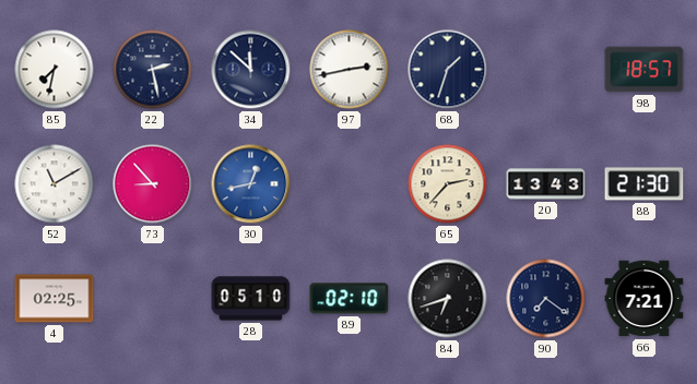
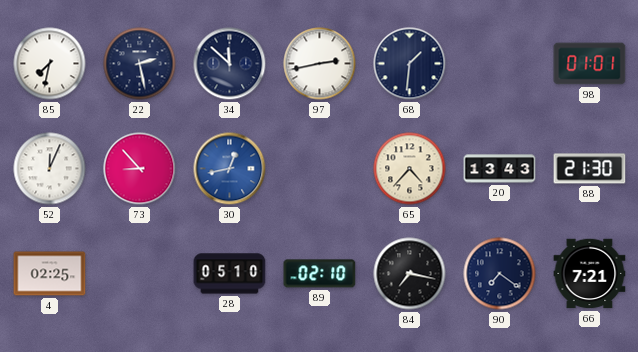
68: 1:33 -> 1:31
98: 18:57 -> 01:01
52: 11:10 -> 12:04
65: 2:37 -> 4:37
84: 6:42 -> 7:17
